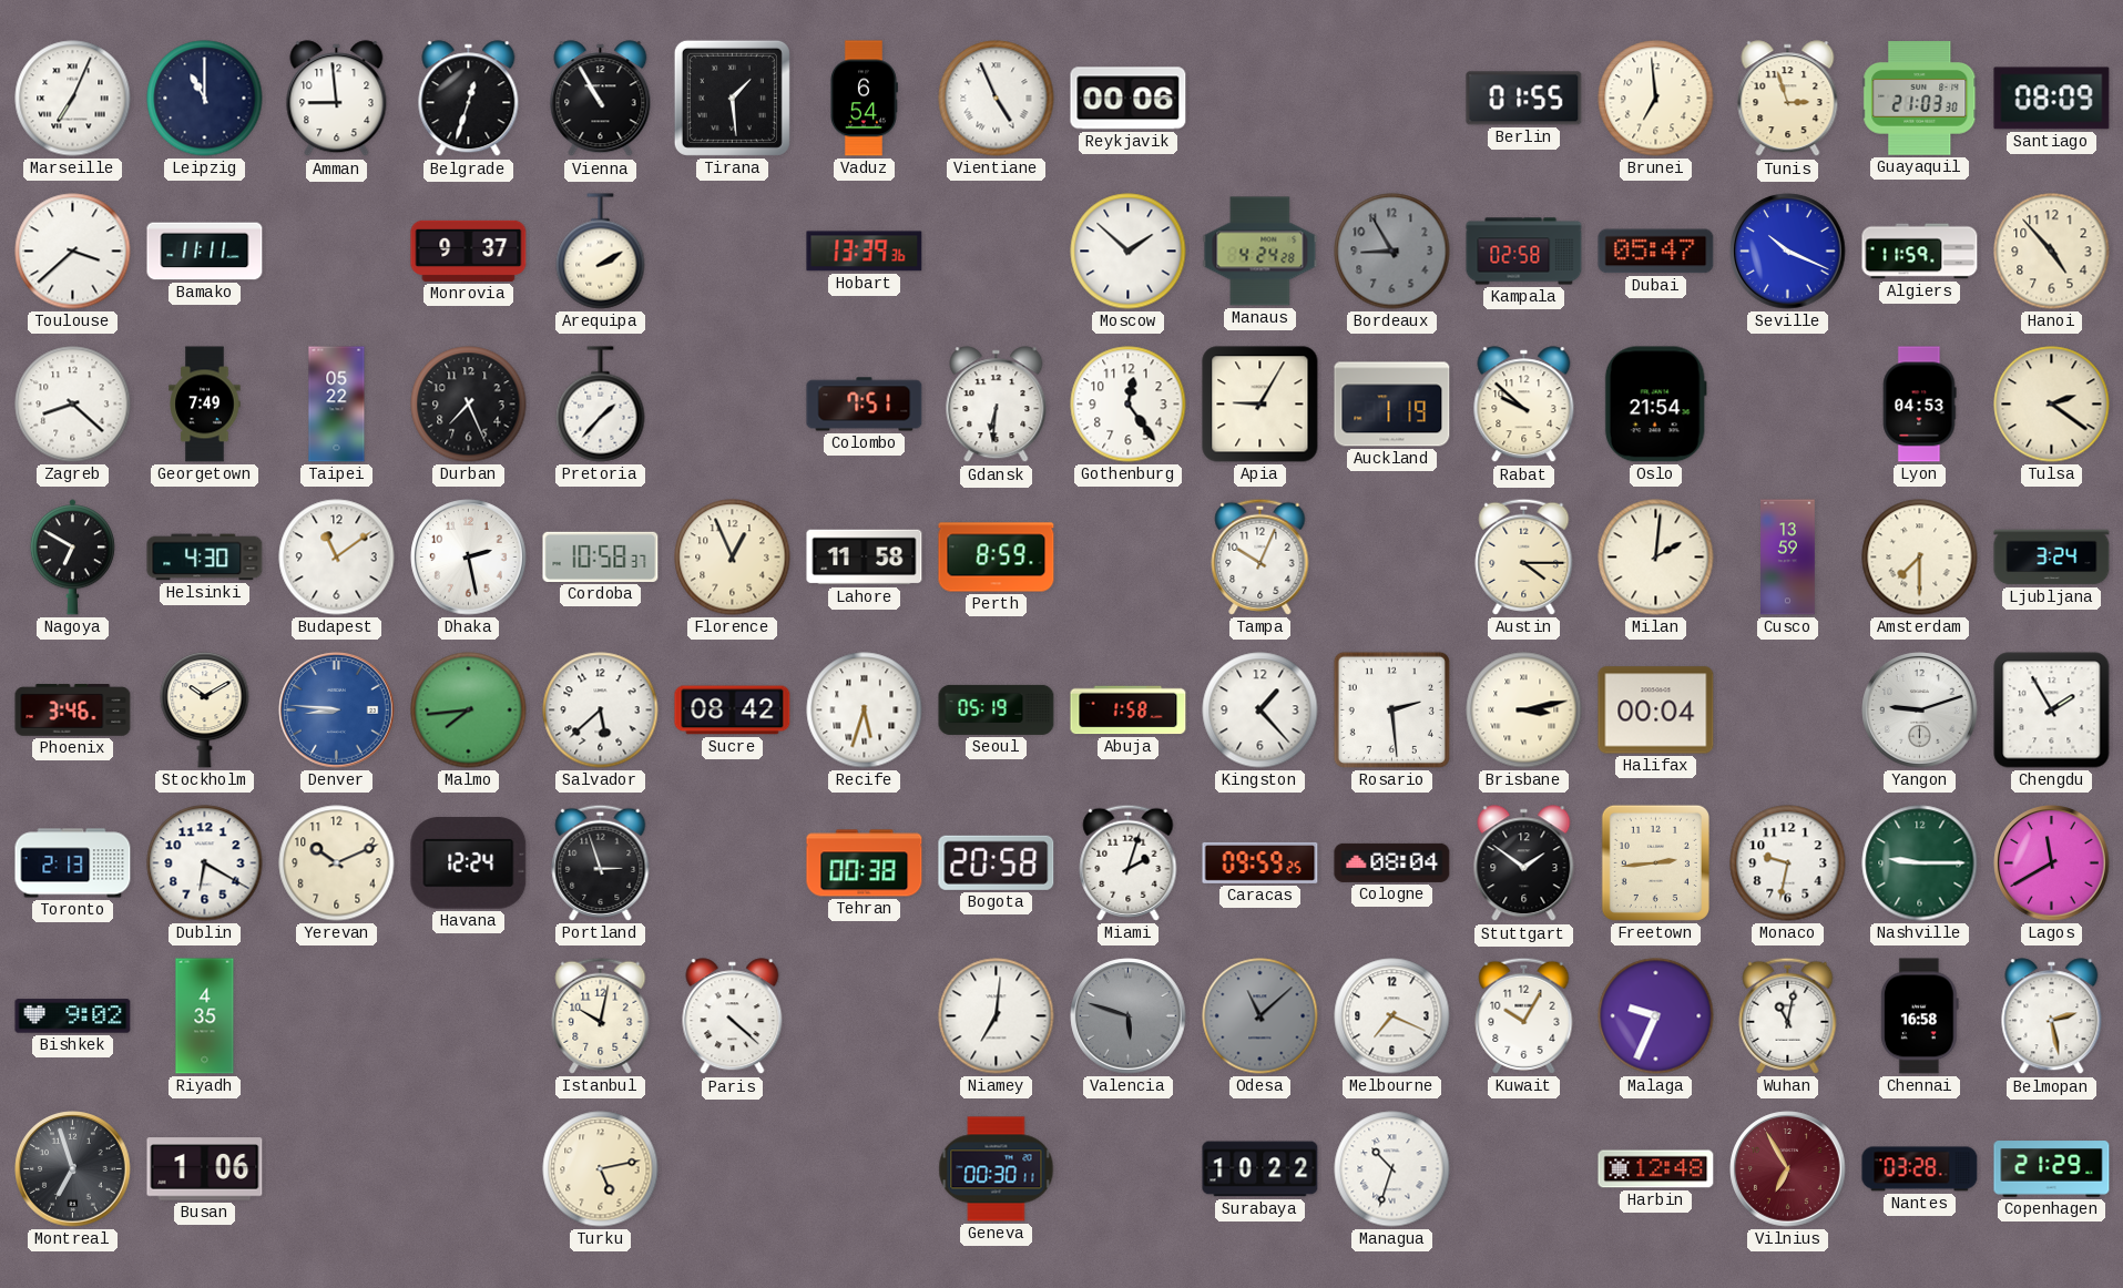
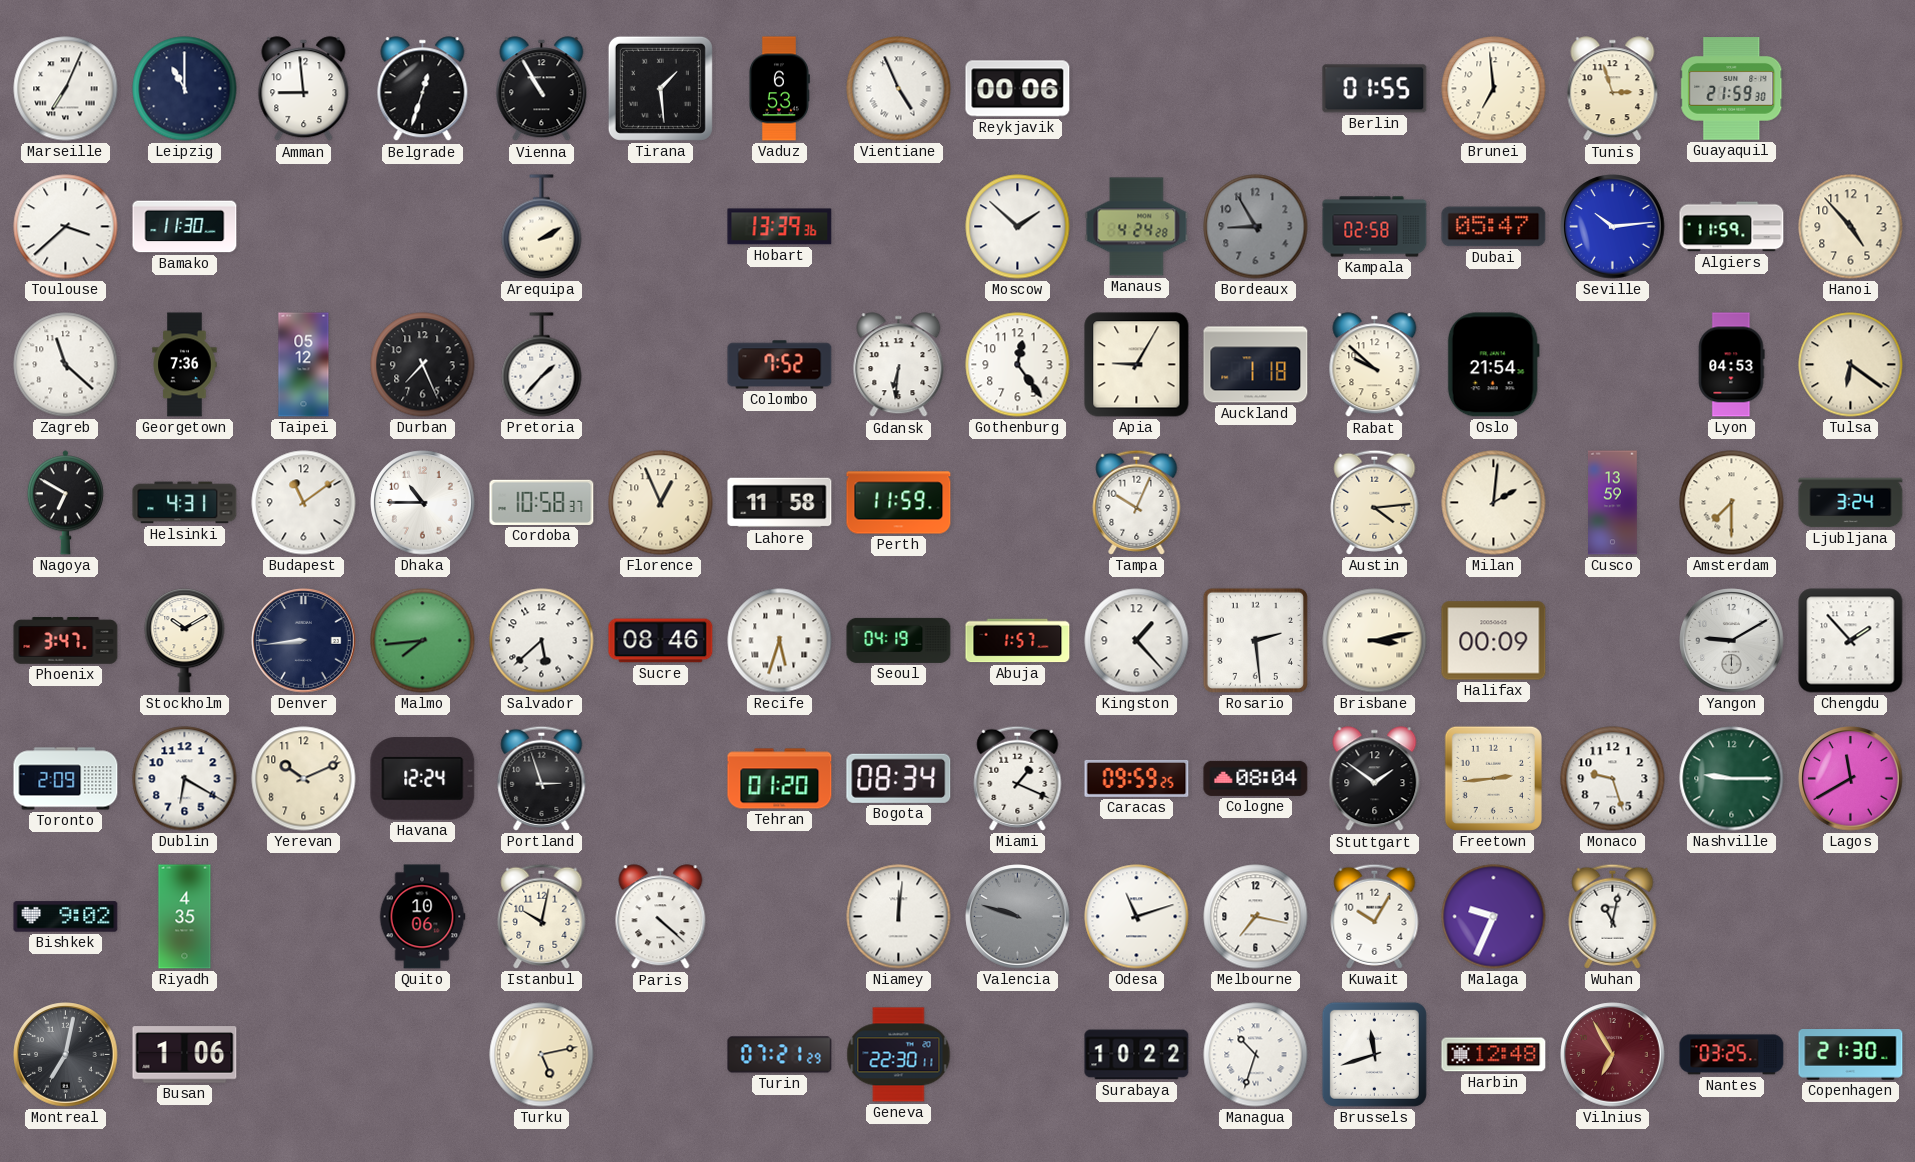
Vaduz: 6:54 -> 6:53
Guayaquil: 21:03 -> 21:59
Santiago: 08:09 -> none
Bamako: 11:11 -> 11:30
Monrovia: 9:37 -> none
Seville: 10:19 -> 10:14
Zagreb: 8:22 -> 11:22
Georgetown: 7:49 -> 7:36
Taipei: 05:22 -> 05:12
Colombo: 7:51 -> 7:52
Auckland: 1:19 -> 1:18
Tulsa: 2:21 -> 6:21
Helsinki: 4:30 -> 4:31
Dhaka: 2:28 -> 10:45
Perth: 8:59 -> 11:59
Austin: 4:15 -> 4:14
Phoenix: 3:46 -> 3:47
Denver: 8:46 -> 8:44
Denver dial: blue -> navy
Sucre: 08:42 -> 08:46
Seoul: 05:19 -> 04:19
Abuja: 1:58 -> 1:57
Halifax: 00:04 -> 00:09
Yangon: 9:12 -> 9:10
Chengdu: 1:55 -> 1:53
Toronto: 2:13 -> 2:09
Tehran: 00:38 -> 01:20
Bogota: 20:58 -> 08:34
Miami: 2:03 -> 1:19
Monaco: 9:32 -> 9:27
Quito: none -> 10:06
Niamey: 7:01 -> 12:01
Valencia: 5:48 -> 9:48
Odesa: 11:08 -> 11:12
Odesa dial: grey -> white
Melbourne: 7:19 -> 7:17
Chennai: 16:58 -> none
Belmopan: 2:28 -> none
Montreal: 6:57 -> 7:02
Turin: none -> 07:21
Geneva: 00:30 -> 22:30
Brussels: none -> 11:42
Nantes: 03:28 -> 03:25
Copenhagen: 21:29 -> 21:30
